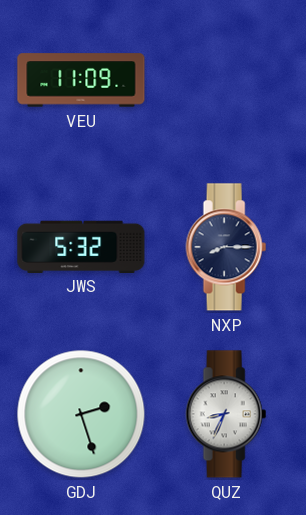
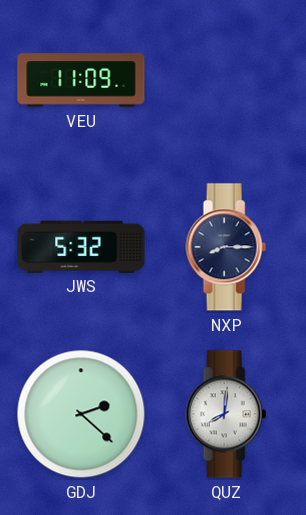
GDJ: 2:27 -> 2:22
QUZ: 8:34 -> 8:01
